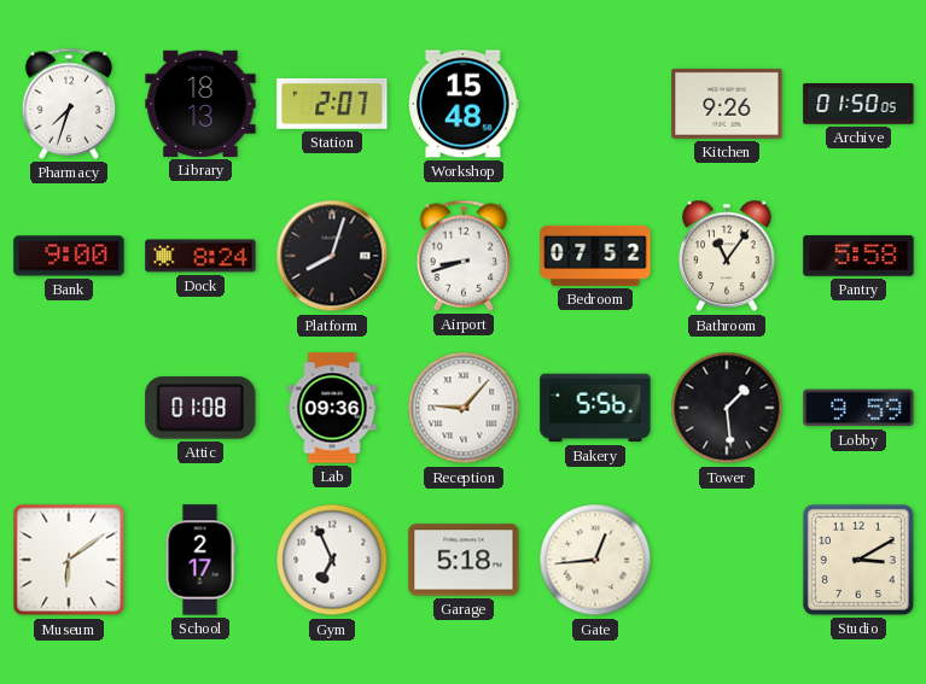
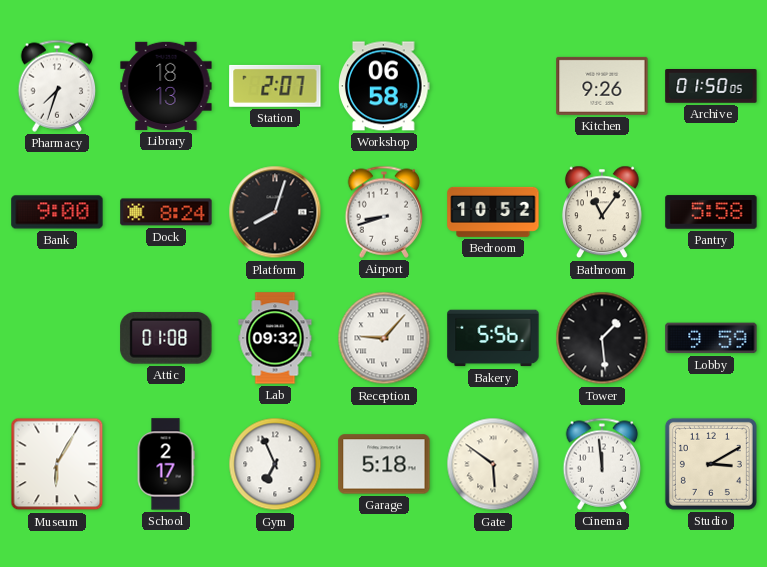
Workshop: 15:48 -> 06:58
Bedroom: 07:52 -> 10:52
Lab: 09:36 -> 09:32
Museum: 6:09 -> 6:05
Gate: 12:44 -> 5:51
Cinema: none -> 11:59
